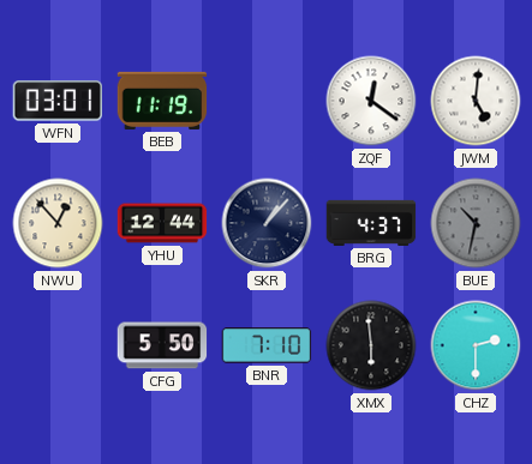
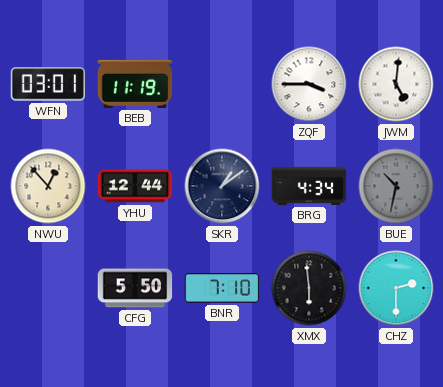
ZQF: 12:21 -> 3:45
SKR: 1:07 -> 1:09
BRG: 4:37 -> 4:34
